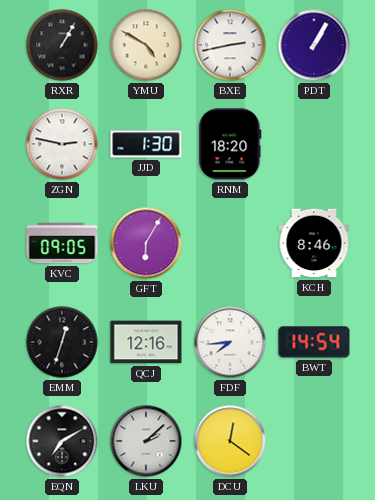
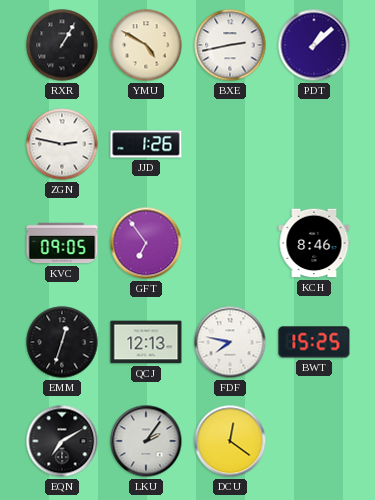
PDT: 1:05 -> 1:08
JJD: 1:30 -> 1:26
RNM: 18:20 -> none
GFT: 6:05 -> 6:54
QCJ: 12:16 -> 12:13
FDF: 7:44 -> 7:47
BWT: 14:54 -> 15:25
LKU: 2:08 -> 2:06
